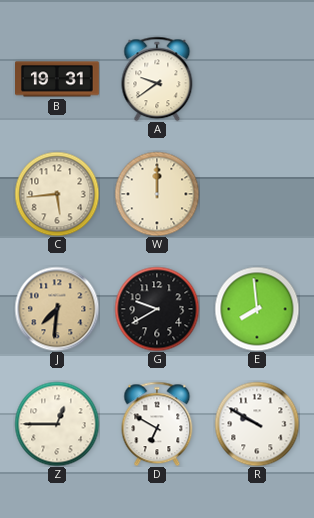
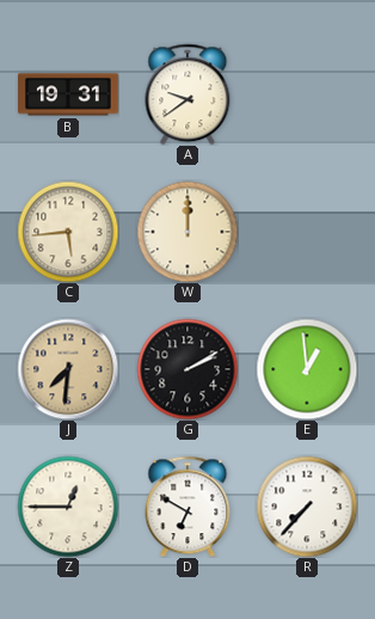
G: 9:40 -> 2:10
E: 7:59 -> 12:59
R: 9:50 -> 7:37
